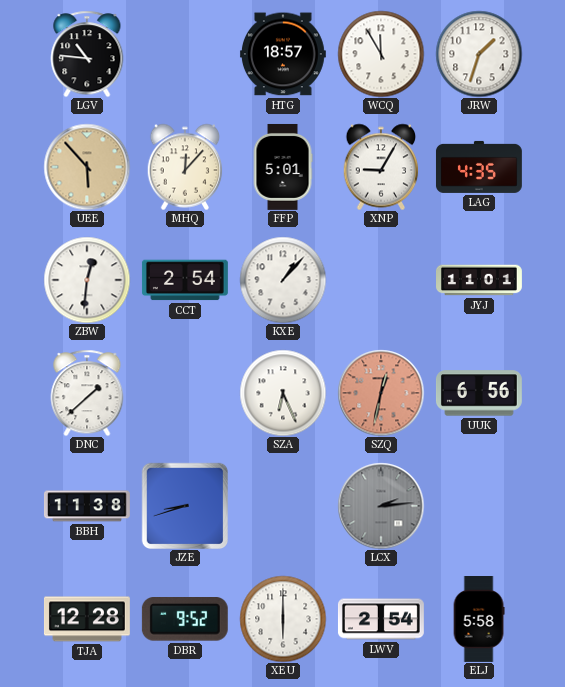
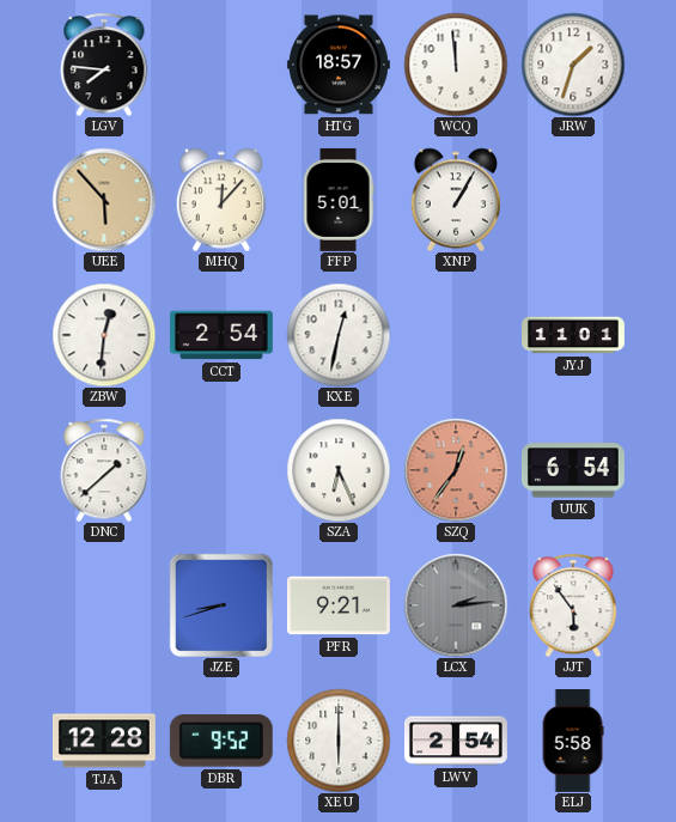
LGV: 10:46 -> 7:46
WCQ: 11:55 -> 11:59
XNP: 9:05 -> 1:05
LAG: 4:35 -> none
KXE: 1:07 -> 12:32
SZQ: 12:32 -> 12:36
UUK: 6:56 -> 6:54
BBH: 11:38 -> none
PFR: none -> 9:21
JJT: none -> 5:54
